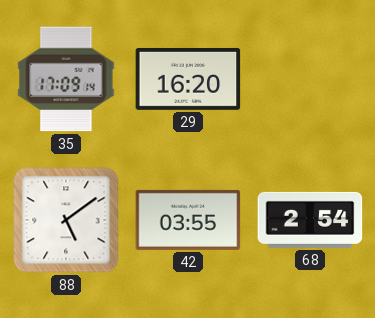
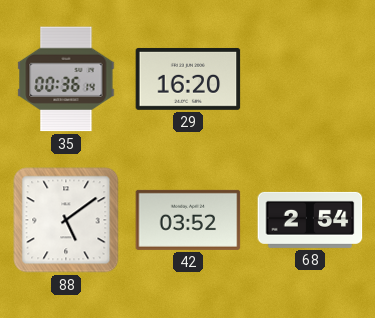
35: 17:09 -> 00:36
42: 03:55 -> 03:52
